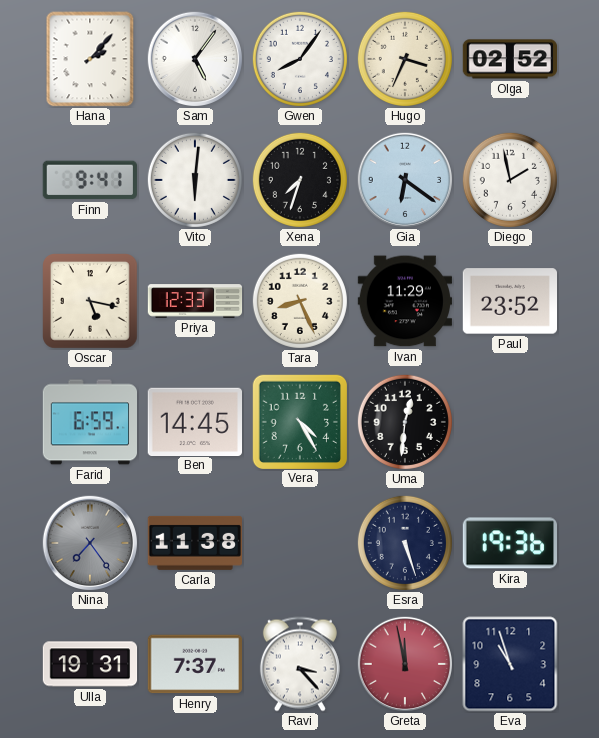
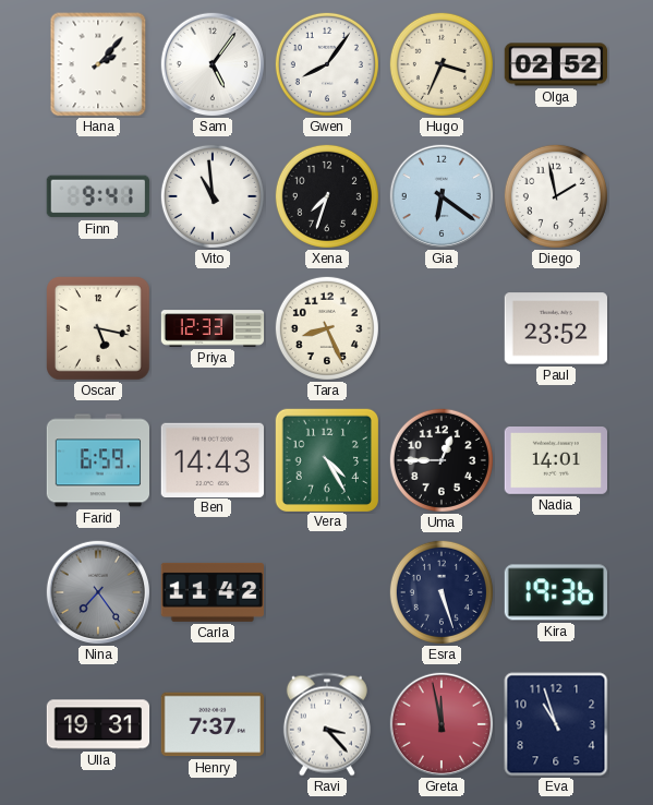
Vito: 6:01 -> 10:59
Ivan: 11:29 -> none
Ben: 14:45 -> 14:43
Uma: 12:31 -> 12:45
Nadia: none -> 14:01
Carla: 11:38 -> 11:42
